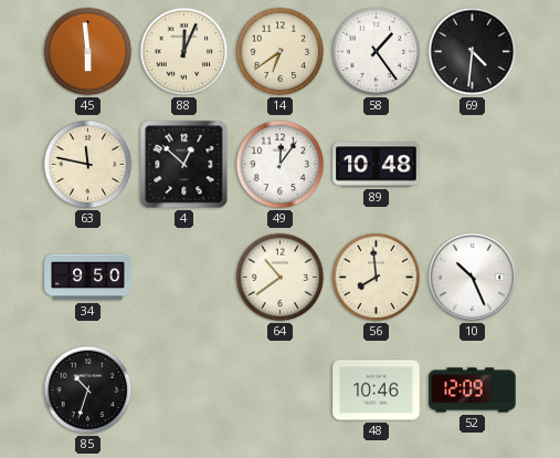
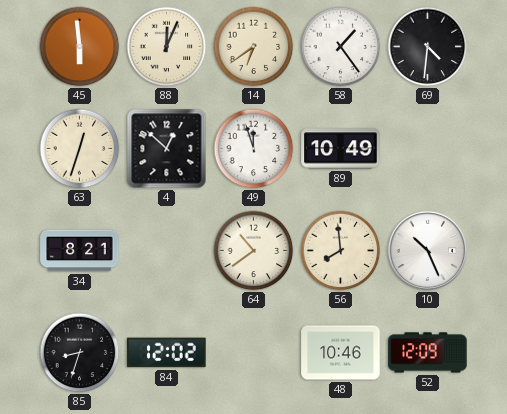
63: 11:47 -> 12:33
49: 12:06 -> 11:57
89: 10:48 -> 10:49
34: 9:50 -> 8:21
85: 10:33 -> 8:33
84: none -> 12:02
